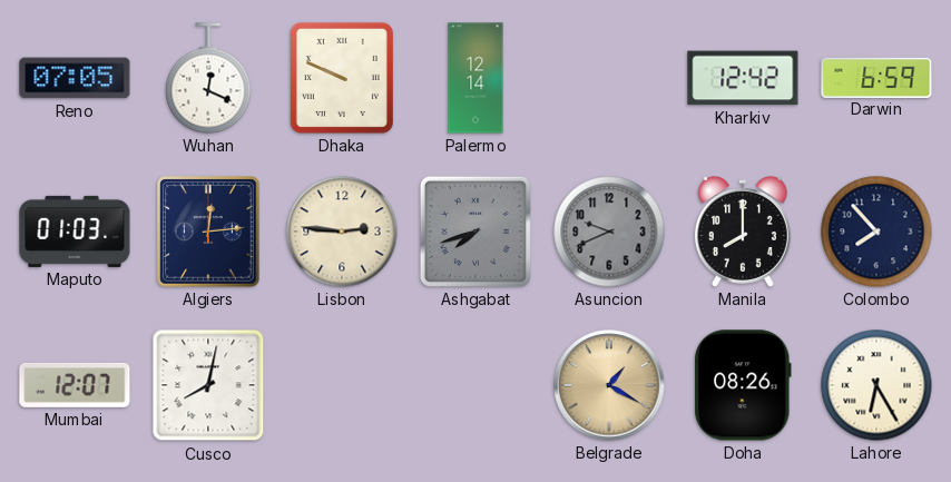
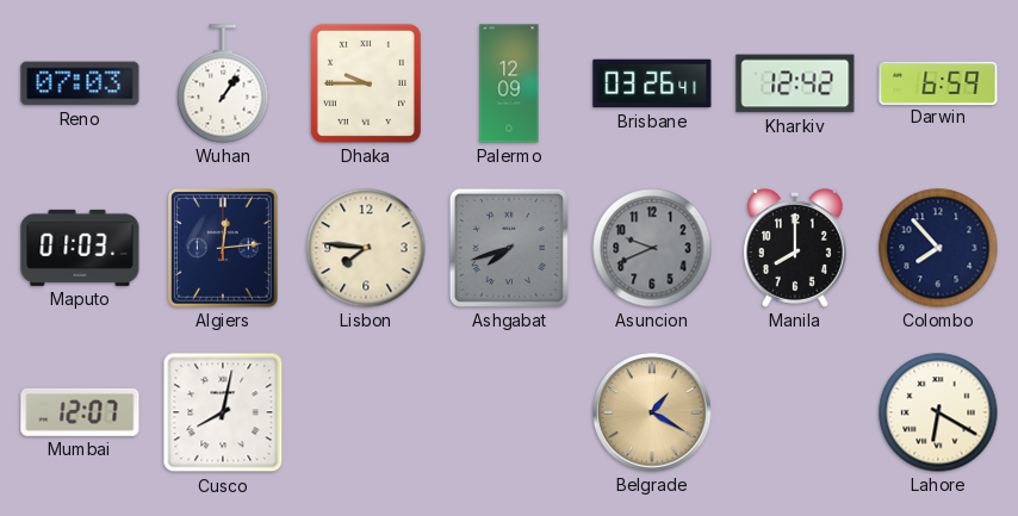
Reno: 07:05 -> 07:03
Wuhan: 12:19 -> 1:06
Dhaka: 9:49 -> 9:45
Palermo: 12:14 -> 12:09
Brisbane: none -> 03:26
Lisbon: 2:46 -> 7:46
Doha: 08:26 -> none
Lahore: 6:25 -> 6:20
